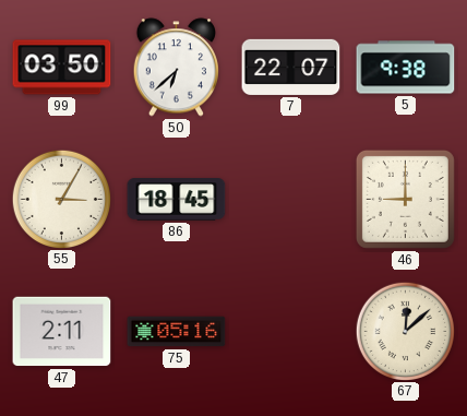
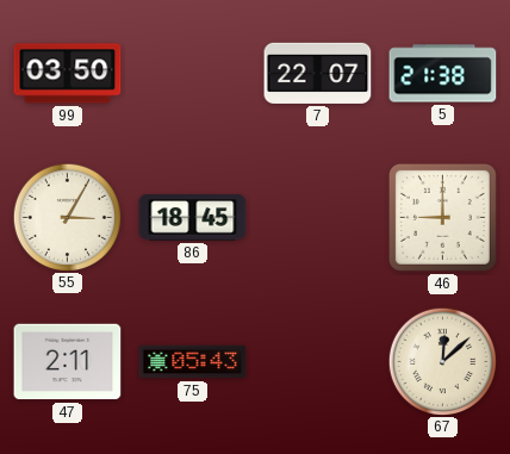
50: 6:38 -> none
5: 9:38 -> 21:38
75: 05:16 -> 05:43
